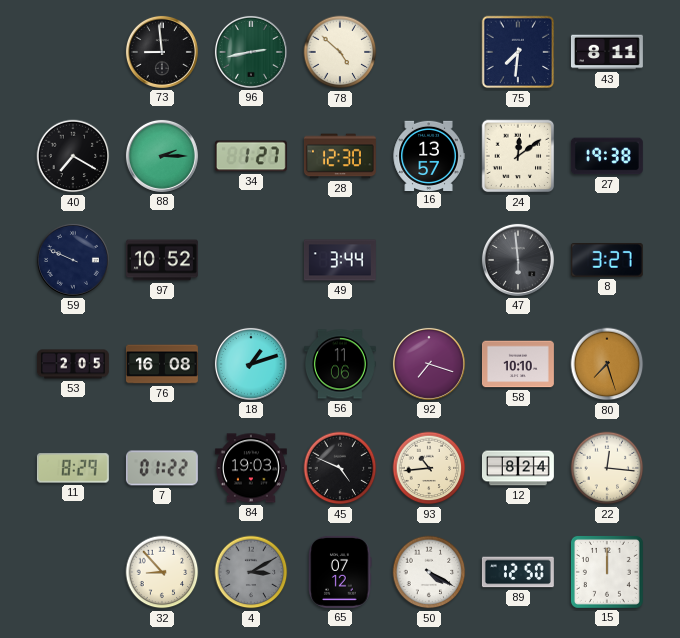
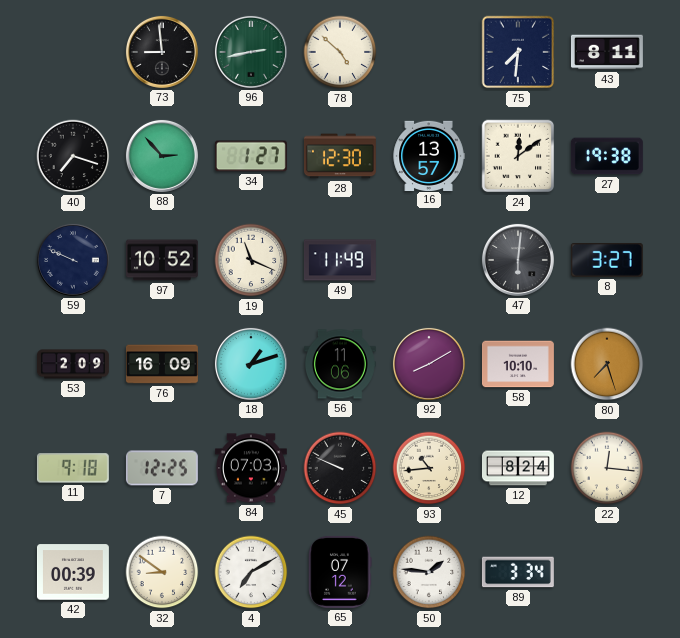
40: 7:20 -> 7:18
88: 2:15 -> 2:53
19: none -> 11:19
49: 3:44 -> 11:49
47: 5:59 -> 6:01
53: 2:05 -> 2:09
76: 16:08 -> 16:09
92: 7:18 -> 8:10
11: 8:29 -> 9:18
7: 01:22 -> 12:25
84: 19:03 -> 07:03
45: 4:49 -> 9:49
42: none -> 00:39
32: 8:53 -> 8:51
4: 3:10 -> 7:10
4 dial: grey -> white
50: 4:20 -> 1:46
89: 12:50 -> 3:34
15: 12:00 -> none
